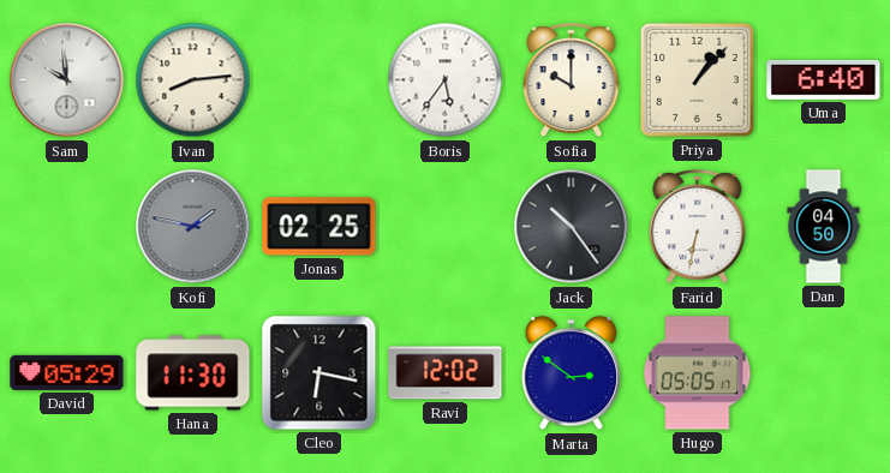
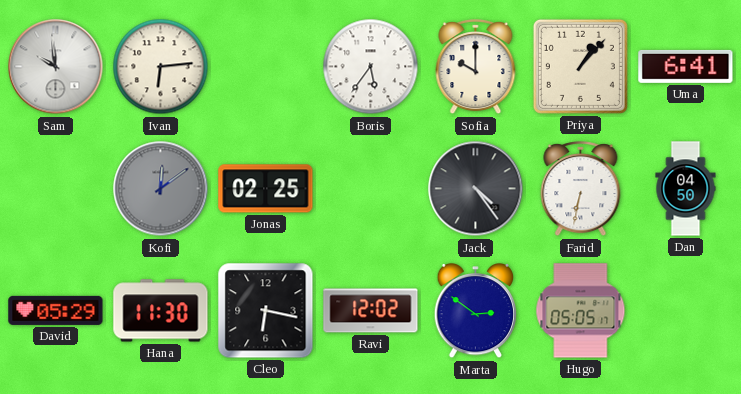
Ivan: 8:14 -> 6:14
Uma: 6:40 -> 6:41
Kofi: 1:47 -> 12:09
Jack: 10:24 -> 4:24
